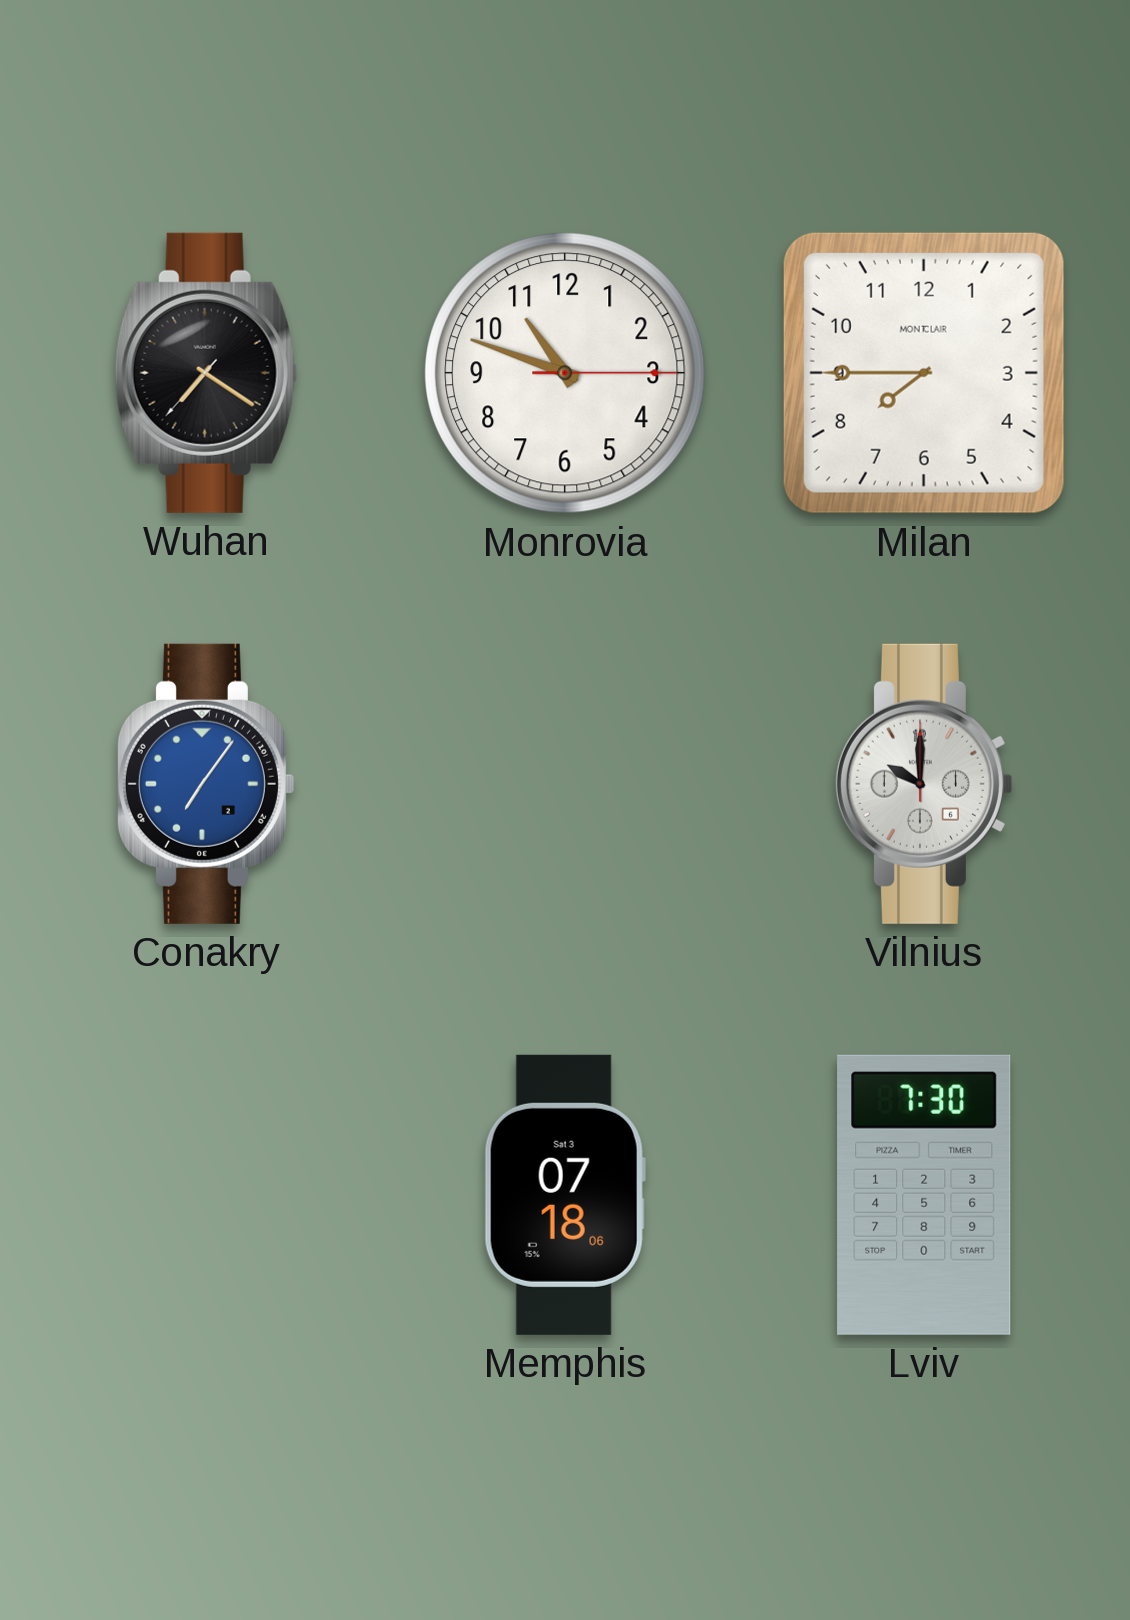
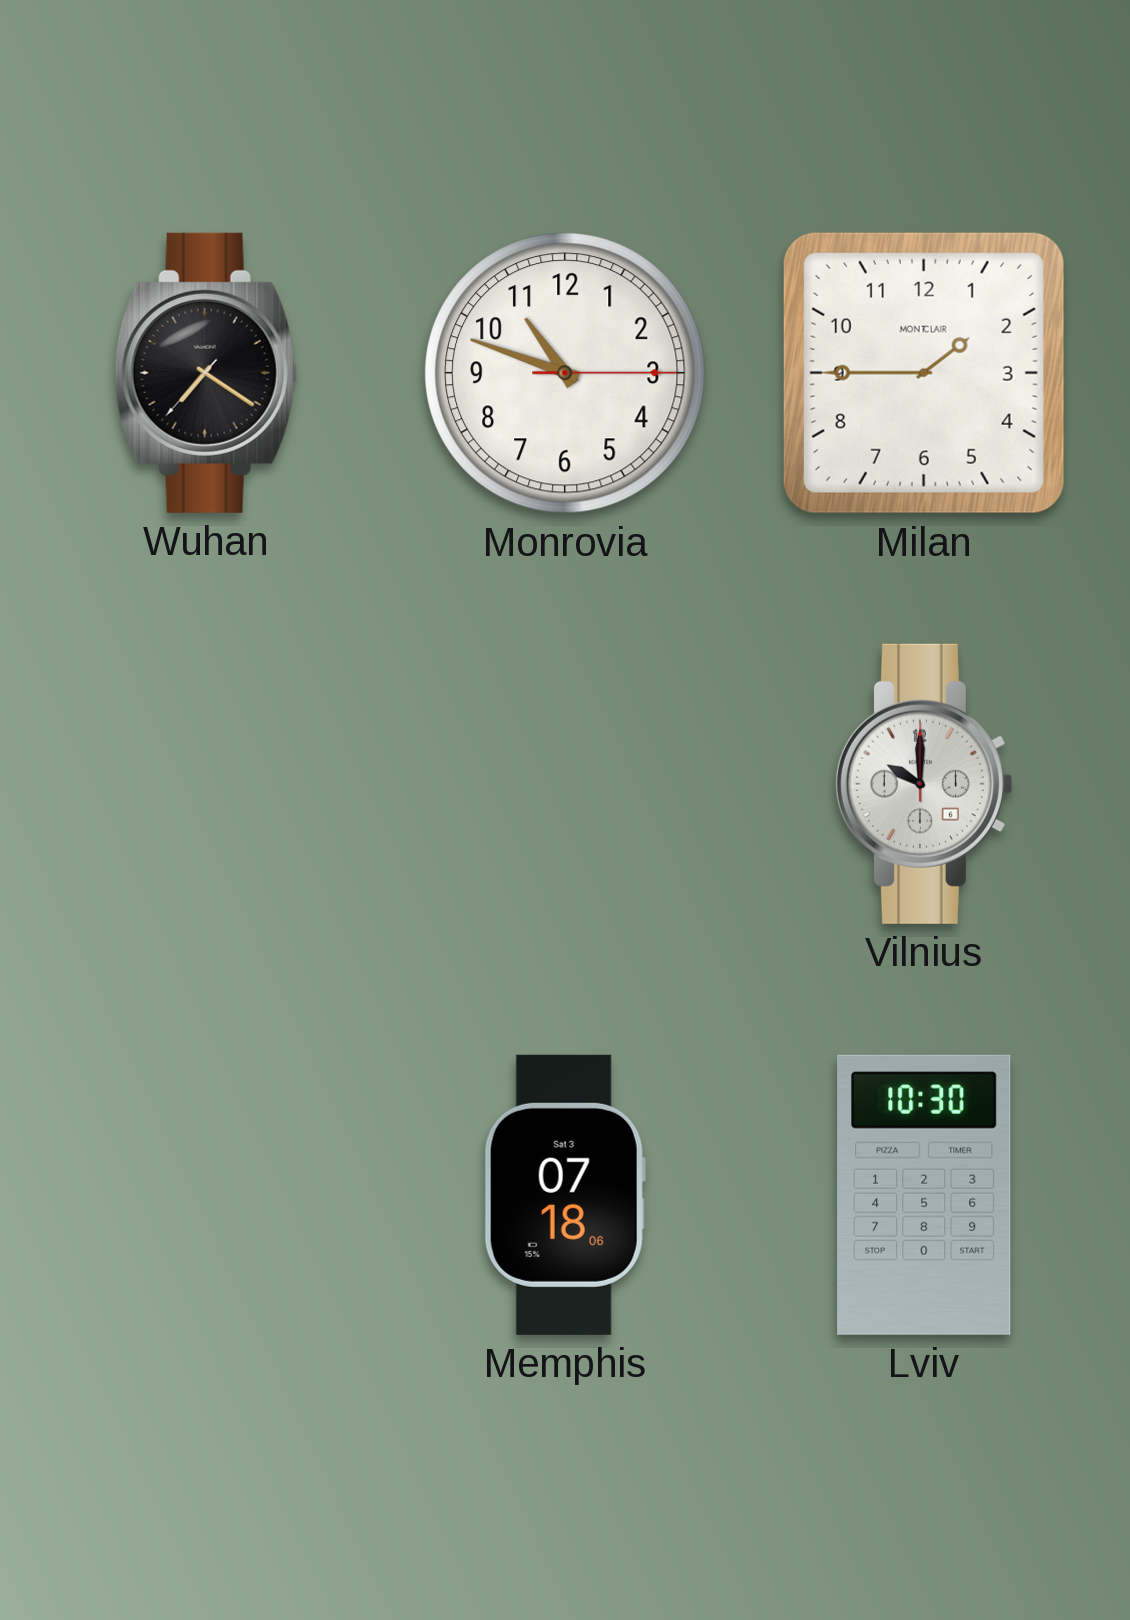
Milan: 7:45 -> 1:45
Conakry: 7:06 -> none
Lviv: 7:30 -> 10:30
